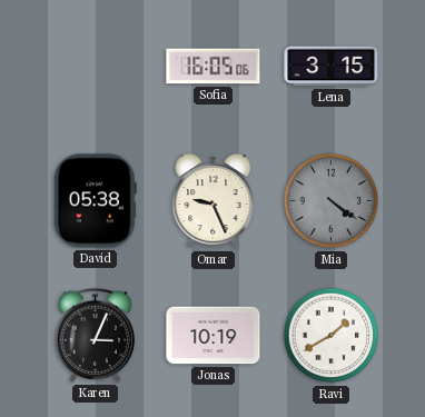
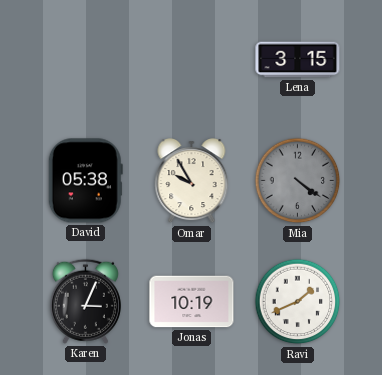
Sofia: 16:05 -> none
Omar: 9:26 -> 9:55
Ravi: 1:40 -> 1:41
